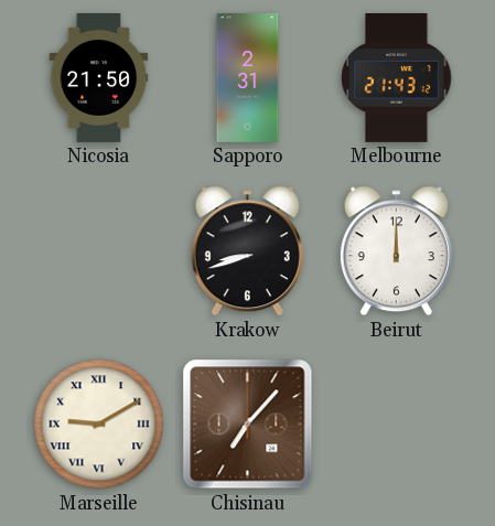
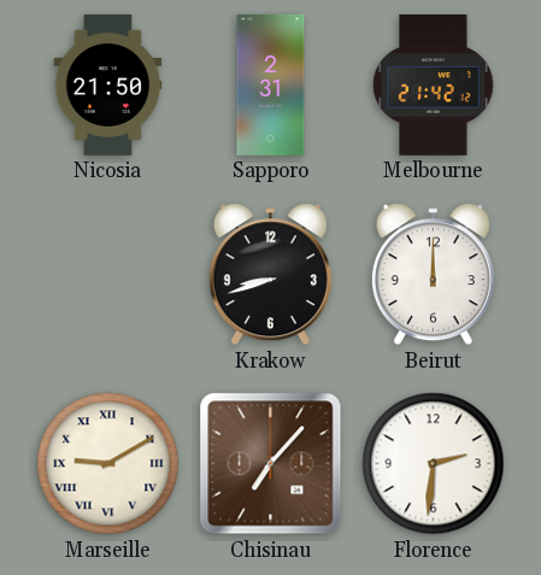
Melbourne: 21:43 -> 21:42
Florence: none -> 2:31
